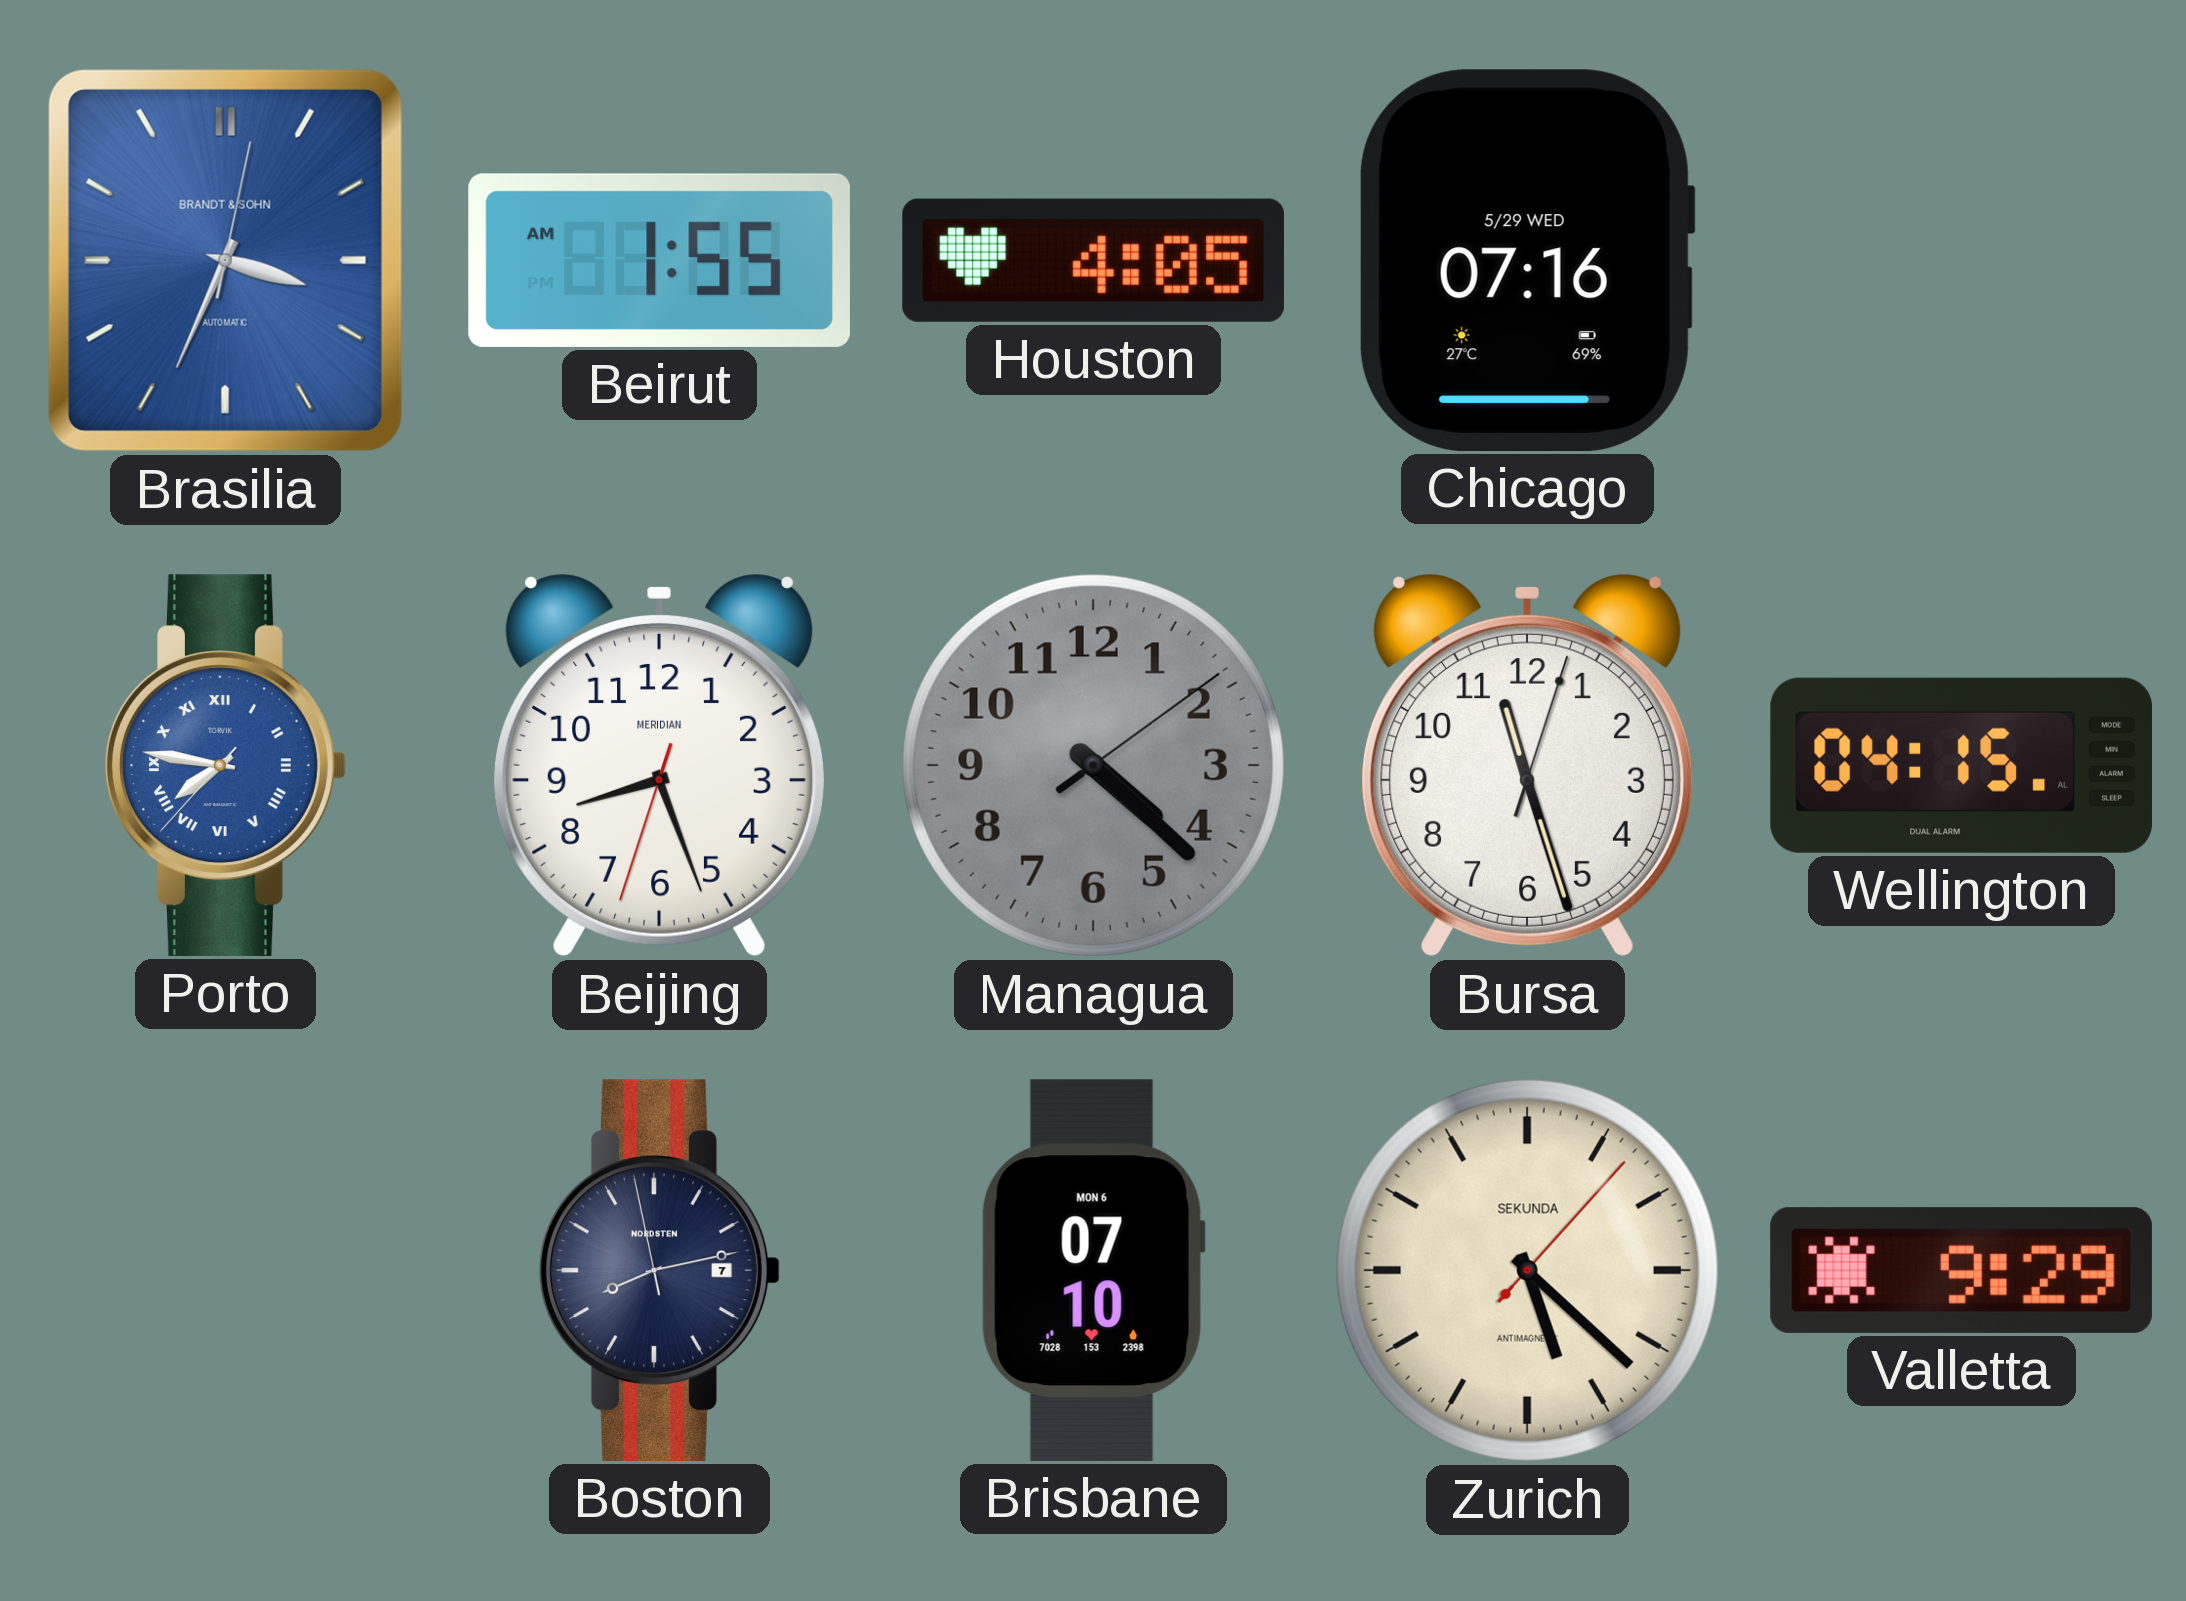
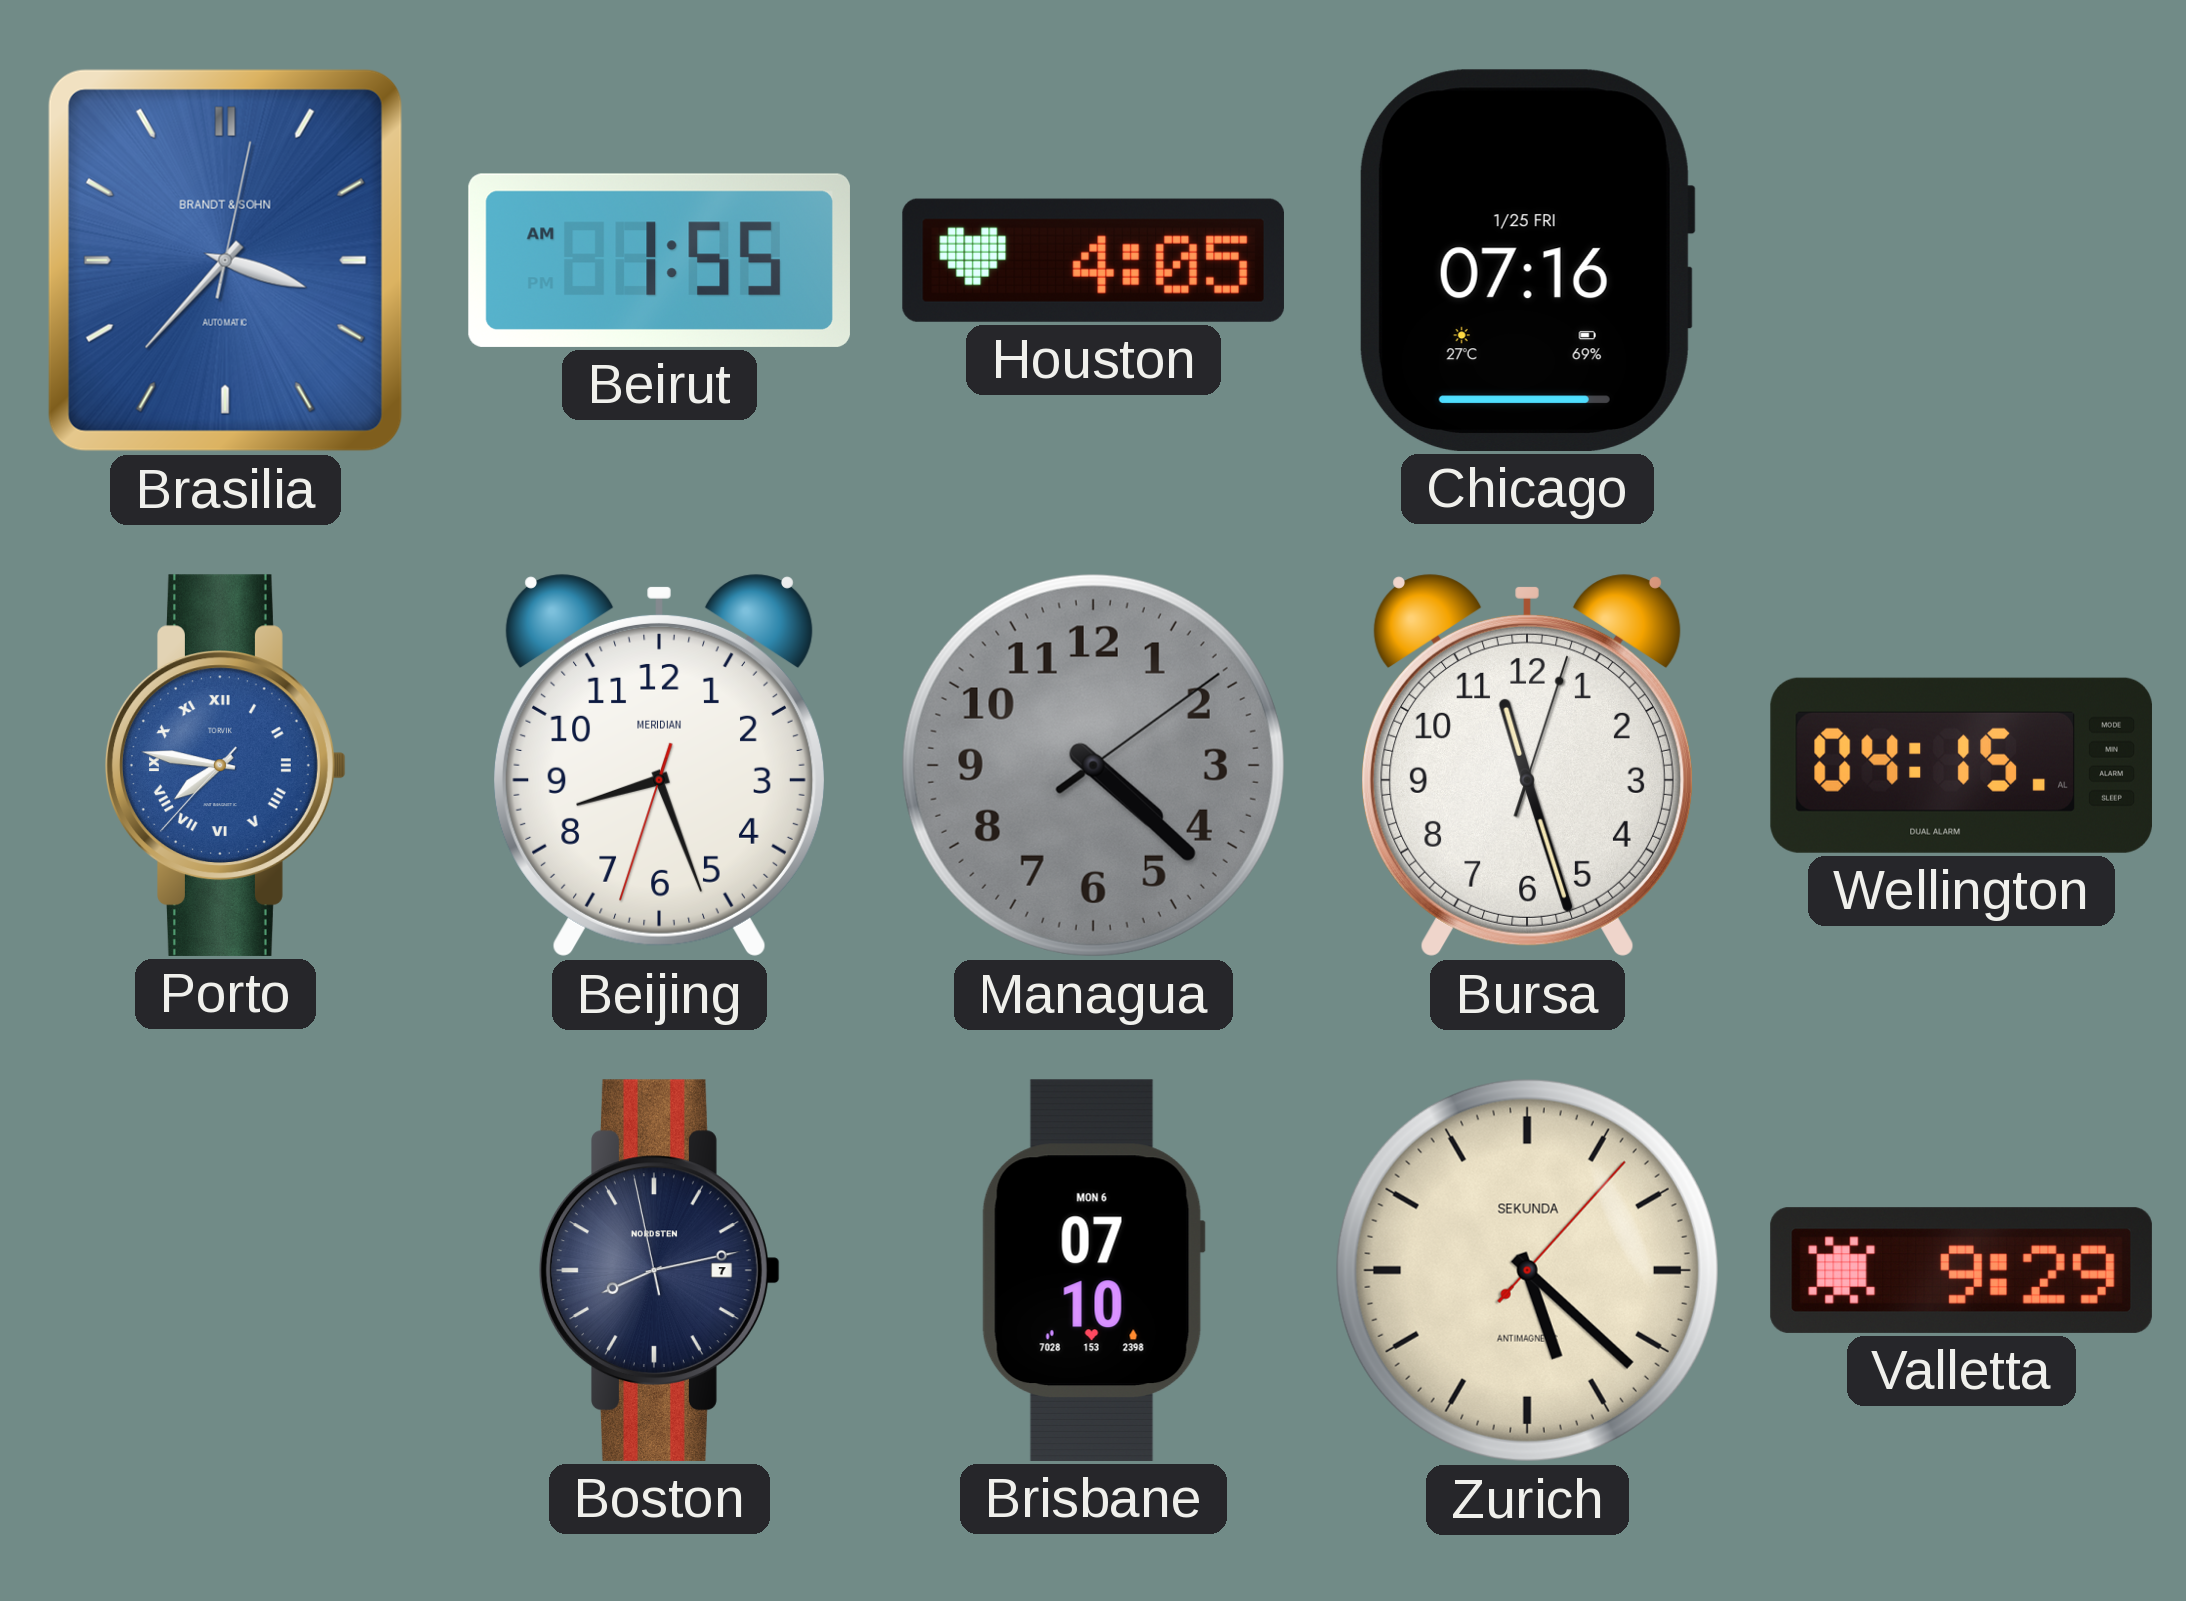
Brasilia: 3:34 -> 3:37
Chicago date: 5/29 WED -> 1/25 FRI
